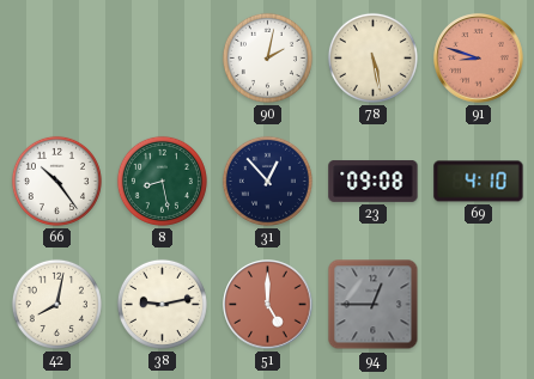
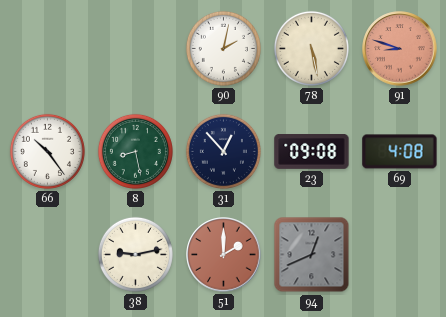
69: 4:10 -> 4:08
42: 8:02 -> none
51: 5:00 -> 2:00
94: 12:45 -> 12:41
